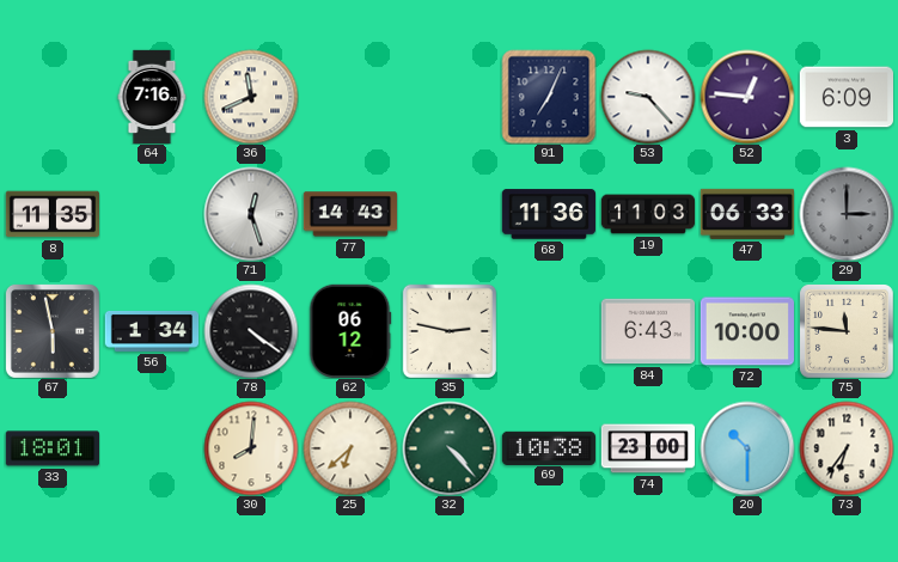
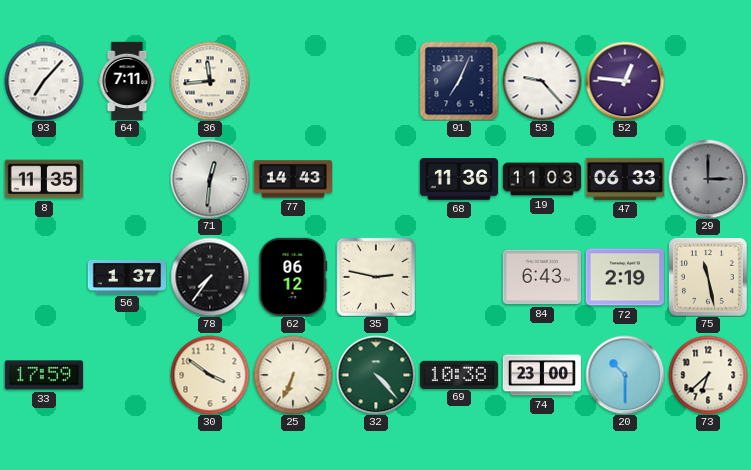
93: none -> 7:07
64: 7:16 -> 7:11
36: 11:41 -> 11:44
3: 6:09 -> none
71: 12:27 -> 12:31
67: 5:58 -> none
56: 1:34 -> 1:37
78: 4:21 -> 7:36
72: 10:00 -> 2:19
75: 11:46 -> 11:28
33: 18:01 -> 17:59
30: 8:01 -> 3:51
25: 6:38 -> 6:34
73: 6:36 -> 6:38
